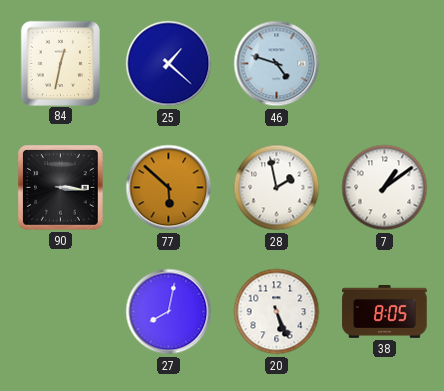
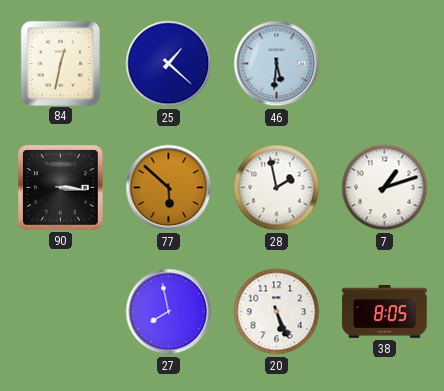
46: 4:48 -> 5:31
7: 1:09 -> 1:12
27: 8:02 -> 7:58
